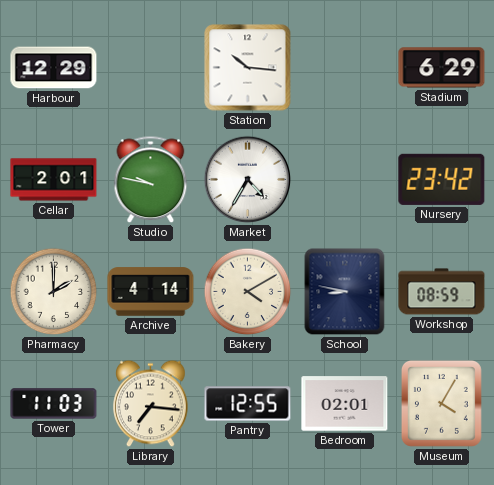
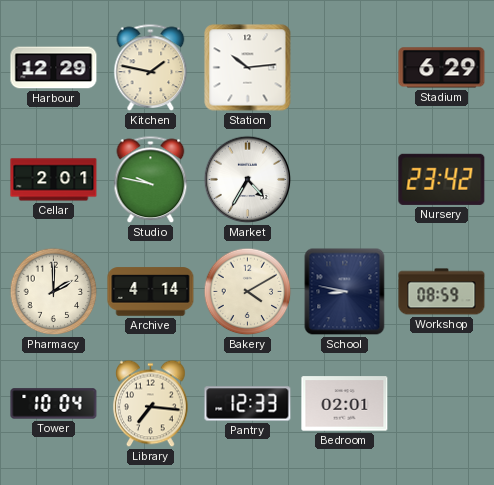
Kitchen: none -> 1:47
Station: 10:16 -> 10:14
Tower: 11:03 -> 10:04
Pantry: 12:55 -> 12:33
Museum: 4:05 -> none
